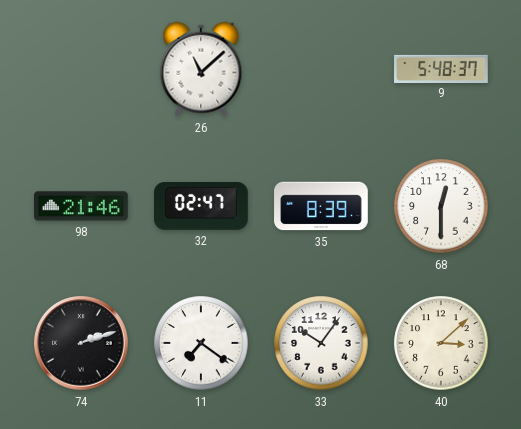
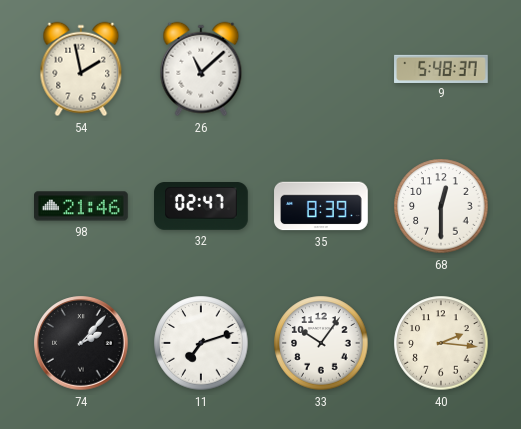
54: none -> 1:58
74: 2:12 -> 2:07
11: 7:21 -> 7:12
40: 3:08 -> 2:16
